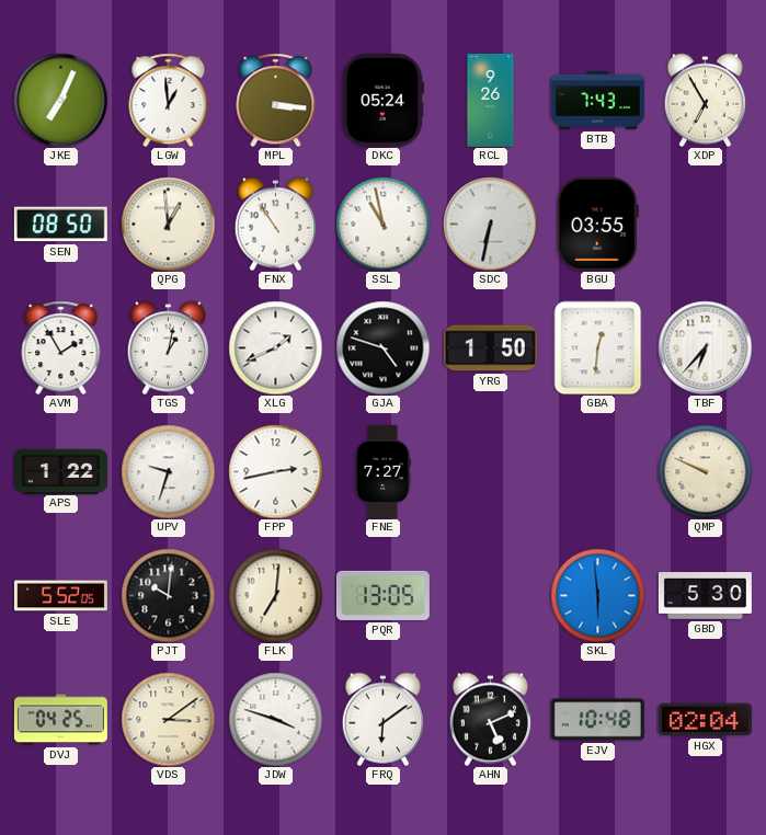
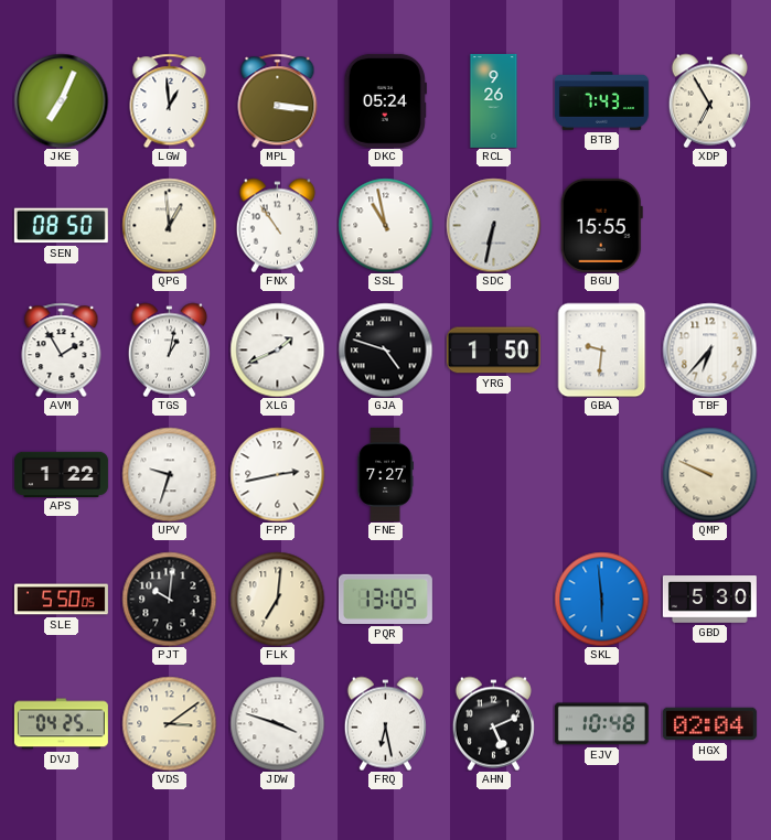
BGU: 03:55 -> 15:55
GBA: 12:31 -> 9:31
SLE: 5:52 -> 5:50
FRQ: 6:09 -> 6:28
